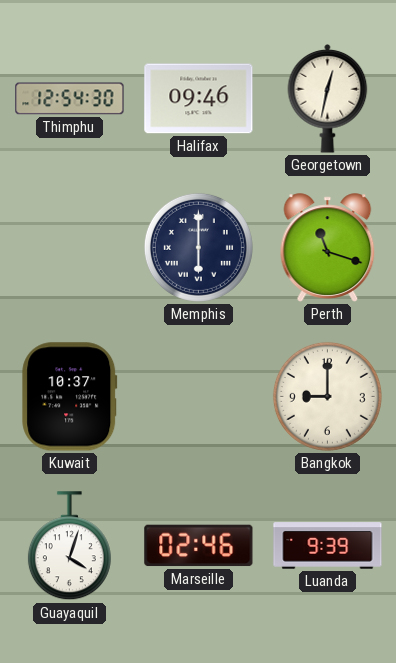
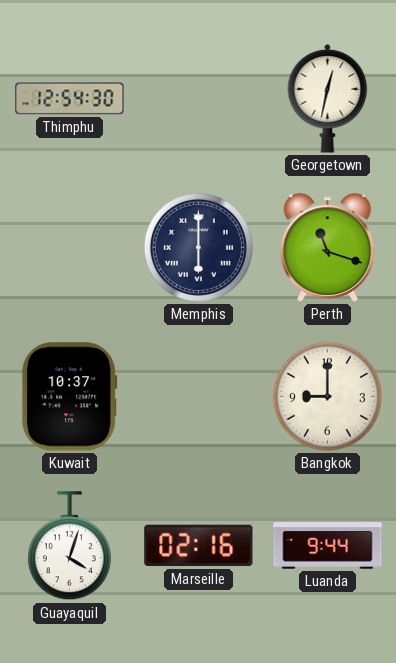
Halifax: 09:46 -> none
Marseille: 02:46 -> 02:16
Luanda: 9:39 -> 9:44
